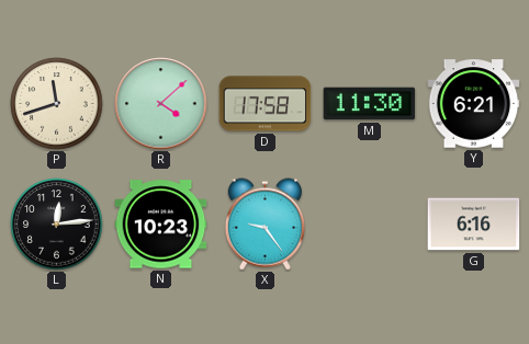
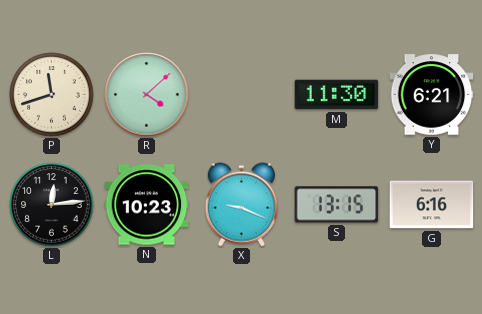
D: 17:58 -> none
X: 9:24 -> 9:19
S: none -> 13:15
